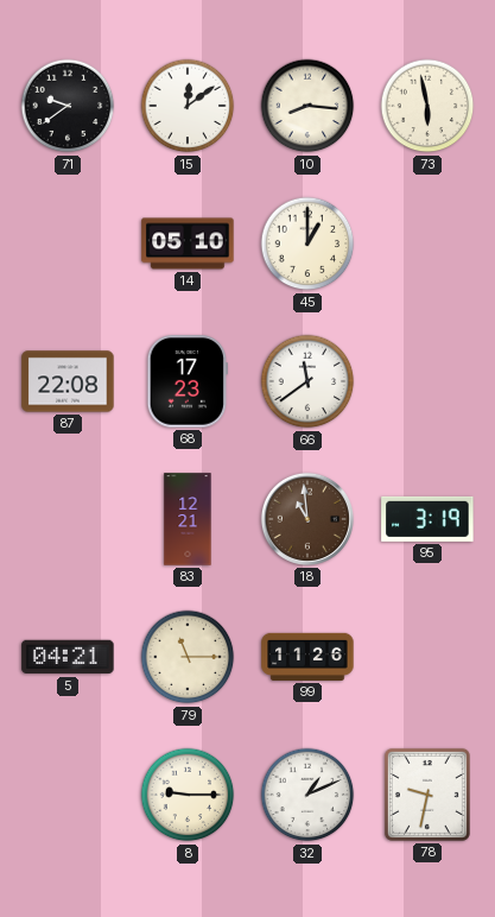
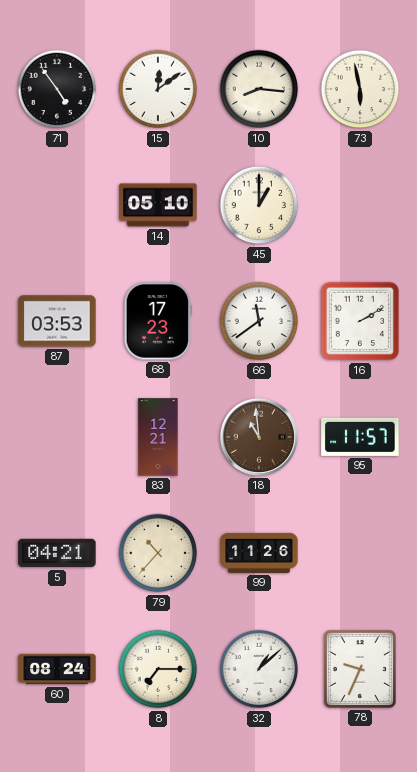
71: 9:39 -> 4:54
87: 22:08 -> 03:53
16: none -> 2:10
95: 3:19 -> 11:57
79: 11:15 -> 10:37
60: none -> 08:24
8: 9:15 -> 7:15
32: 1:11 -> 1:08
78: 9:32 -> 9:34
